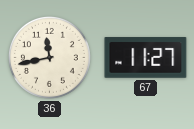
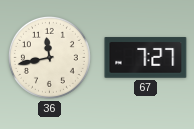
67: 11:27 -> 7:27
